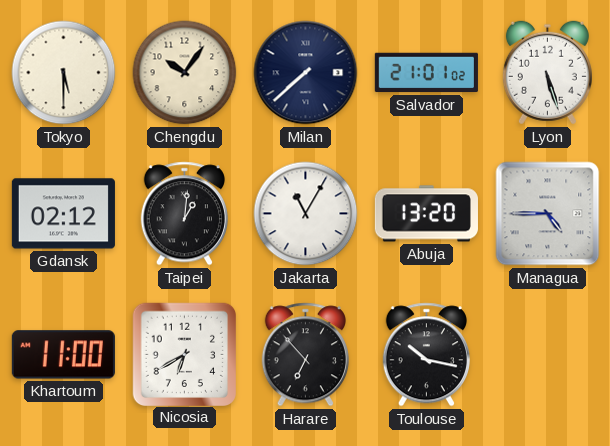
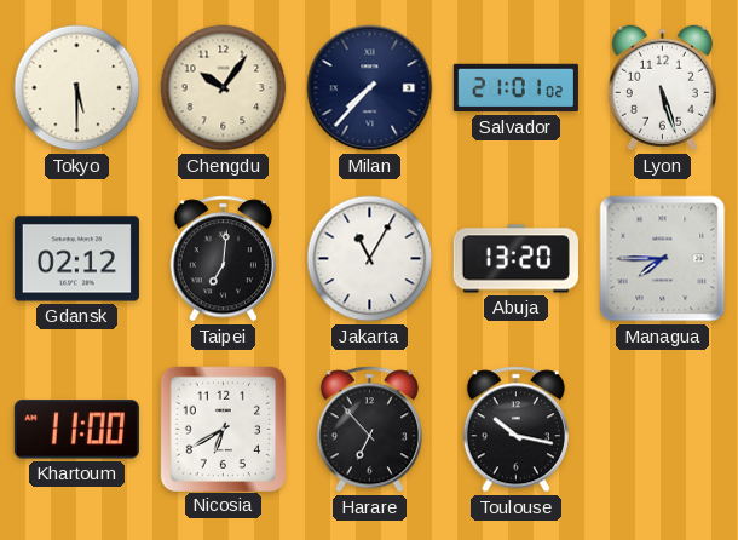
Milan: 7:38 -> 7:37
Taipei: 1:01 -> 7:01
Managua: 4:45 -> 7:45
